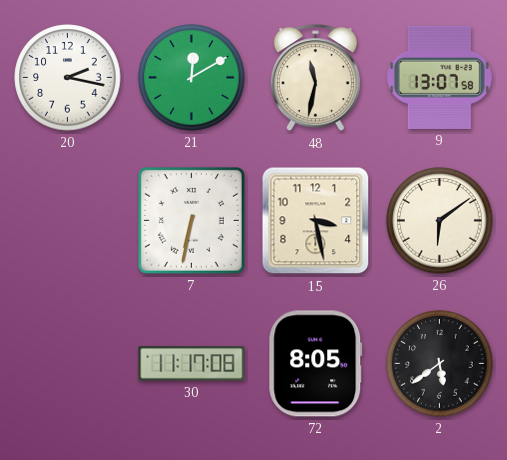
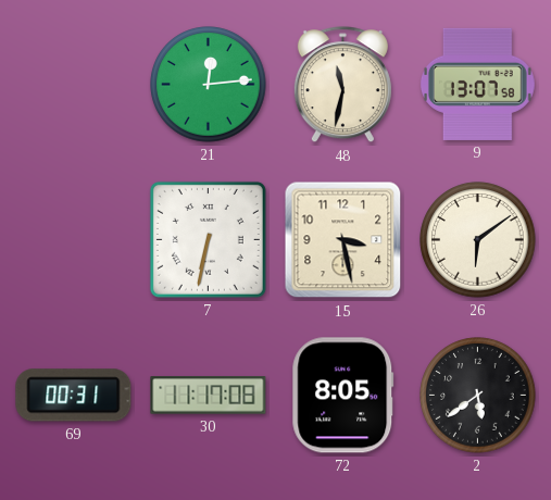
20: 2:17 -> none
21: 12:10 -> 12:14
69: none -> 00:31
